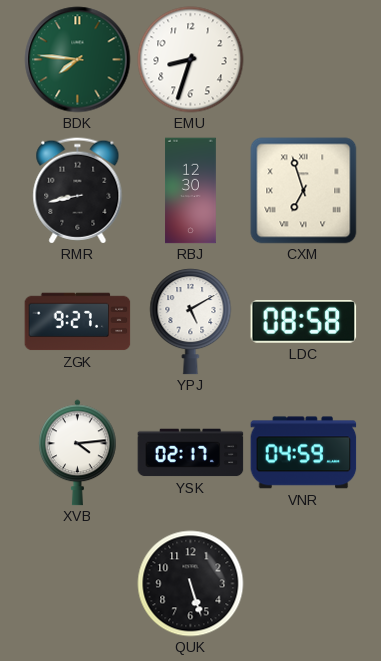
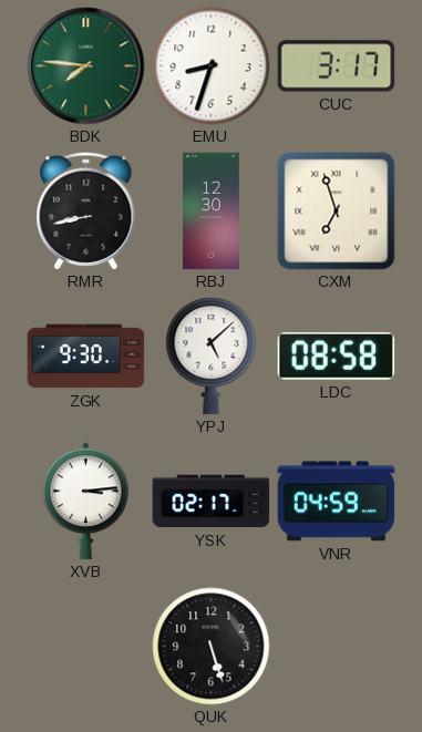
CUC: none -> 3:17
ZGK: 9:27 -> 9:30
YPJ: 5:10 -> 5:08
XVB: 4:14 -> 3:14
